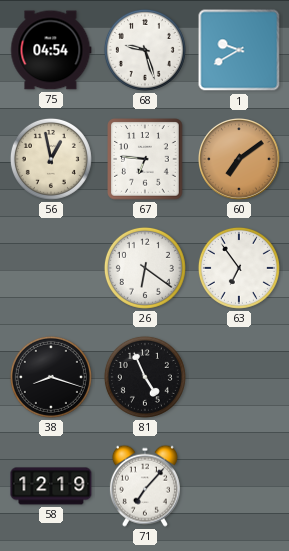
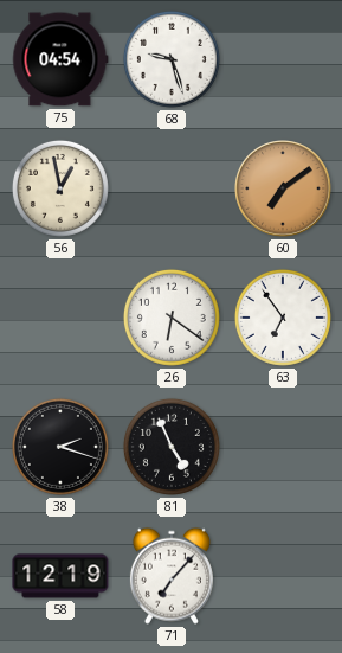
1: 9:40 -> none
67: 6:46 -> none
38: 8:18 -> 2:18
